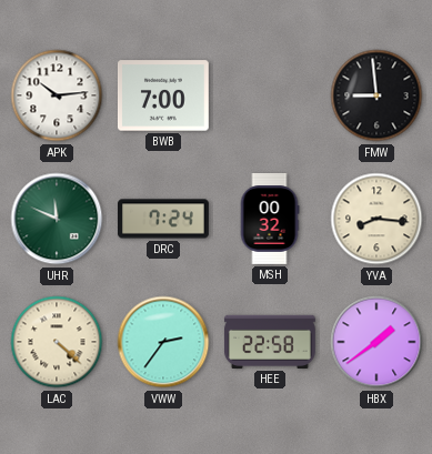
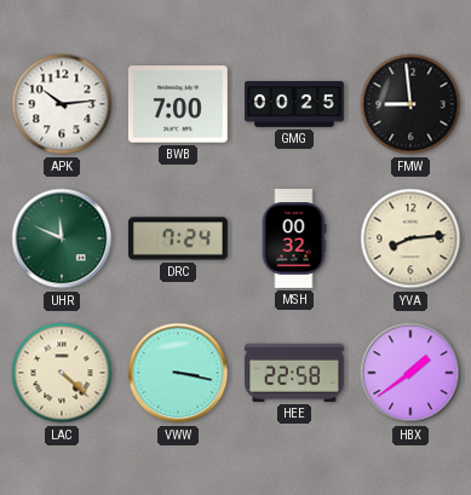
GMG: none -> 00:25
YVA: 8:16 -> 8:14
VWW: 2:36 -> 3:17
